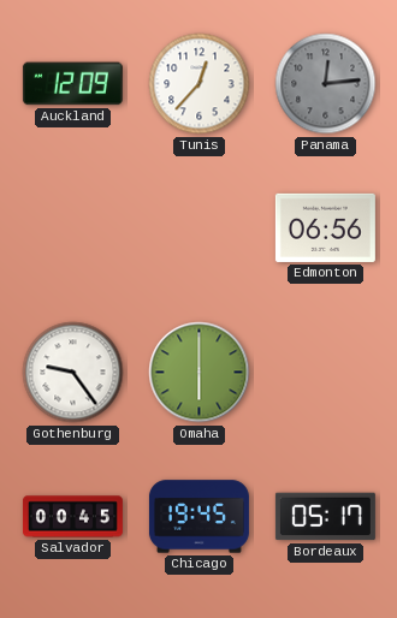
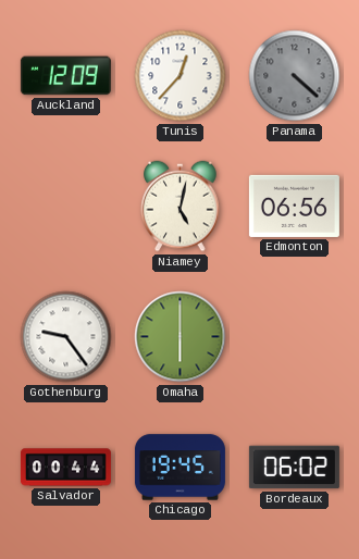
Panama: 12:14 -> 4:22
Niamey: none -> 5:02
Salvador: 00:45 -> 00:44
Bordeaux: 05:17 -> 06:02
